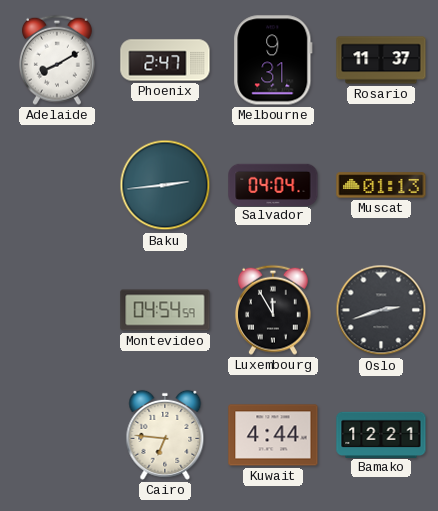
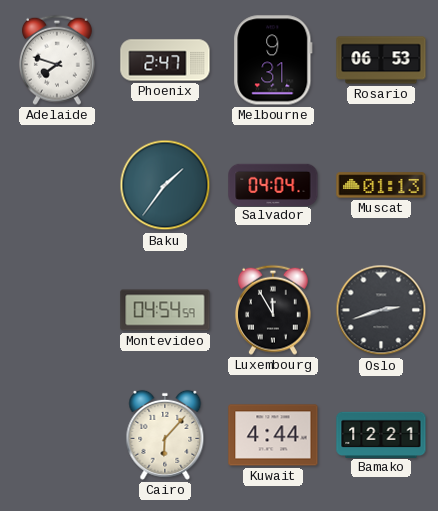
Adelaide: 8:10 -> 7:48
Rosario: 11:37 -> 06:53
Baku: 2:44 -> 1:36
Cairo: 6:46 -> 6:07
